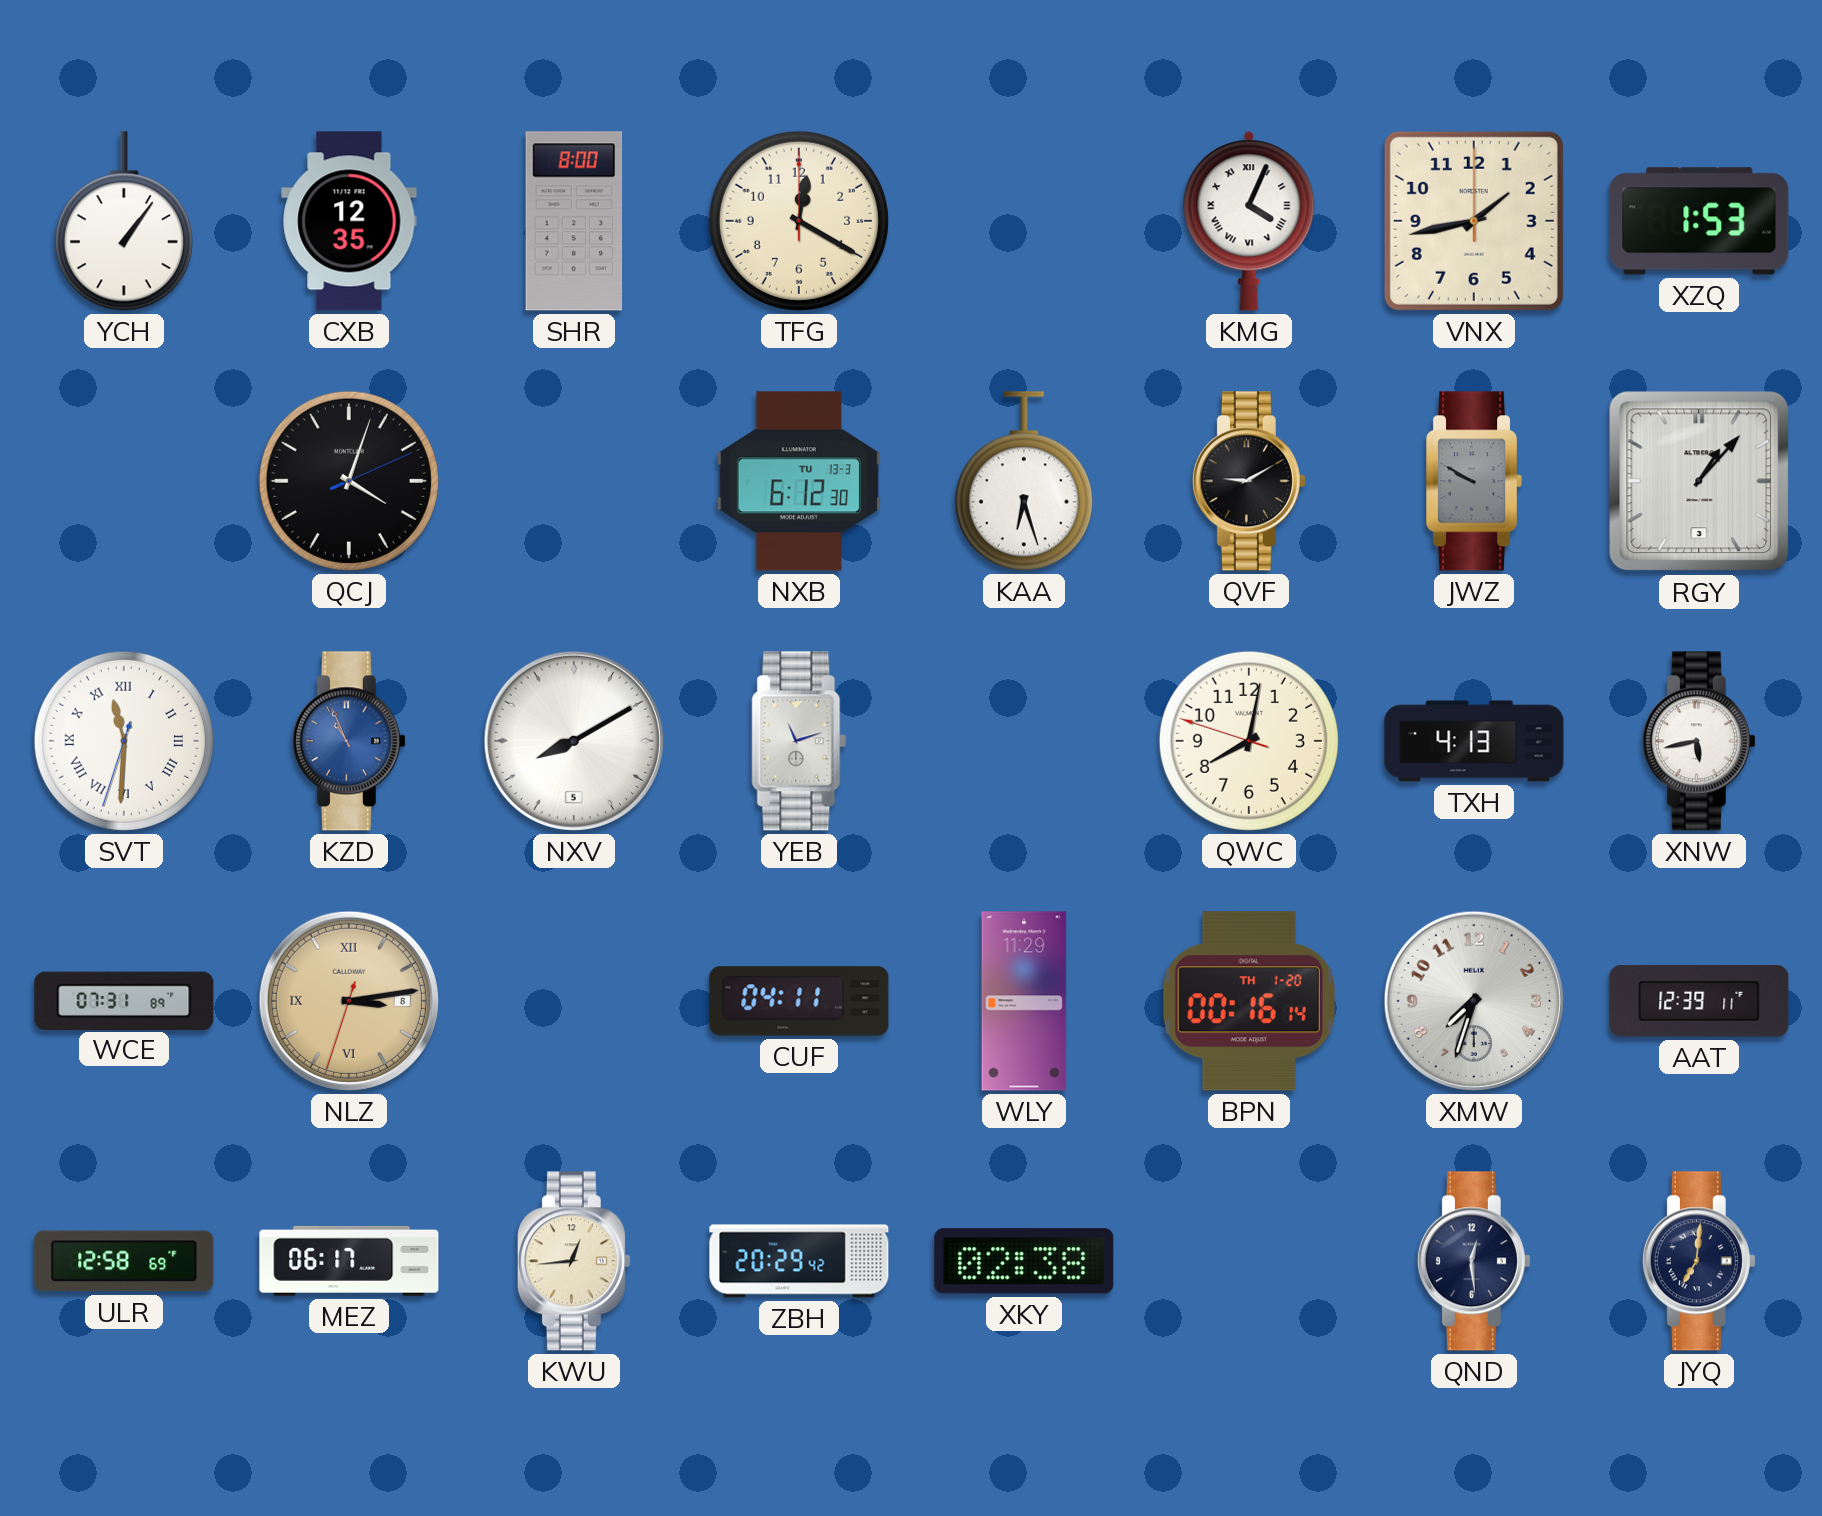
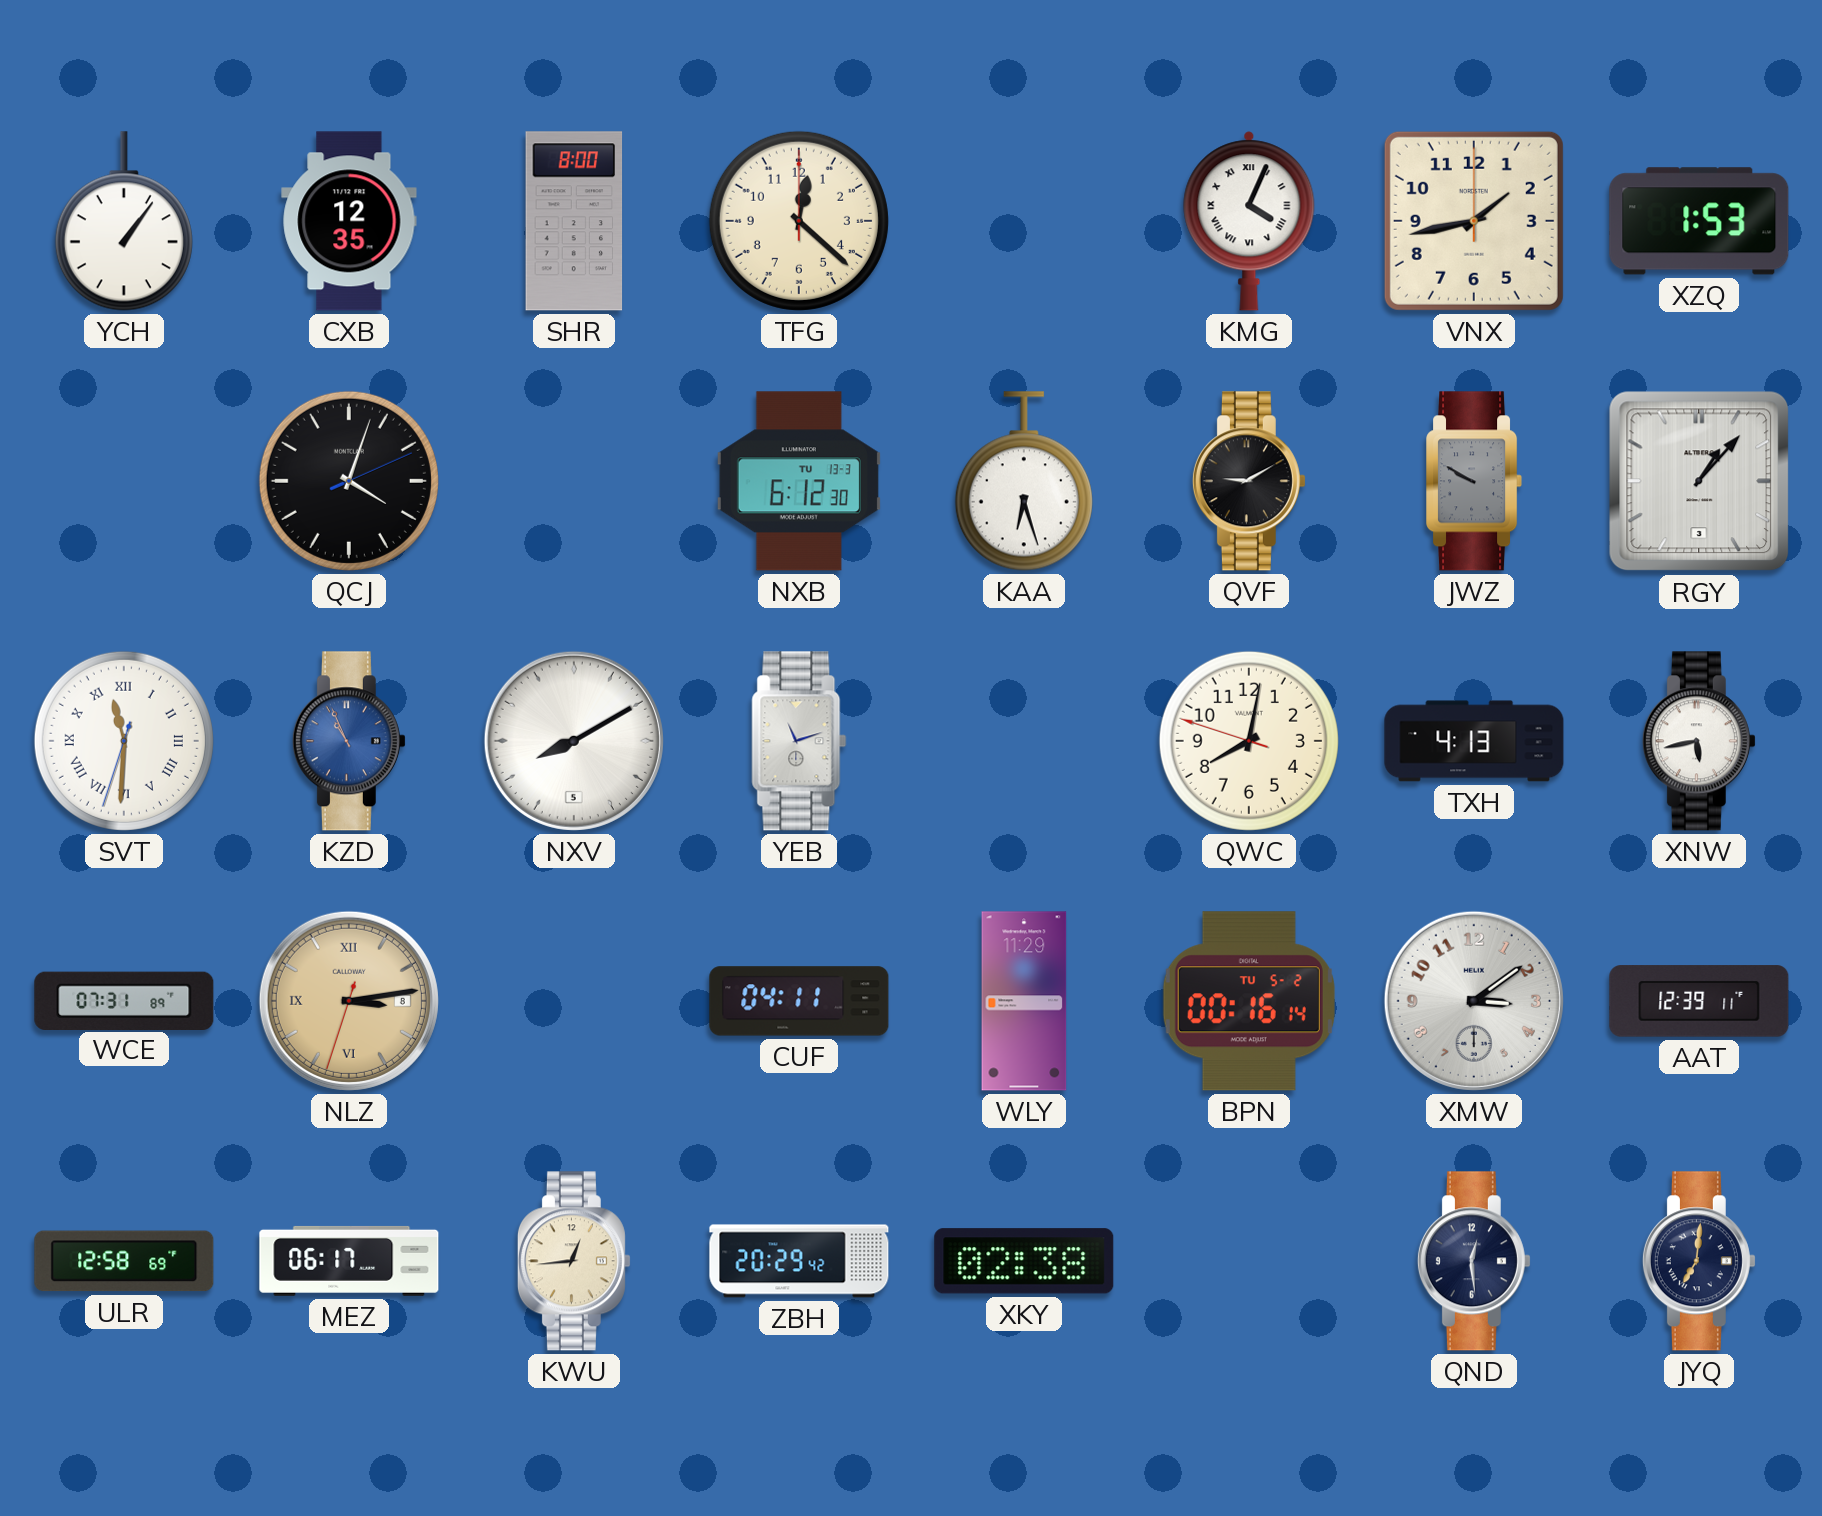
TFG: 12:20 -> 12:22
BPN date: TH 1-20 -> TU 5-2
XMW: 7:33 -> 3:09
